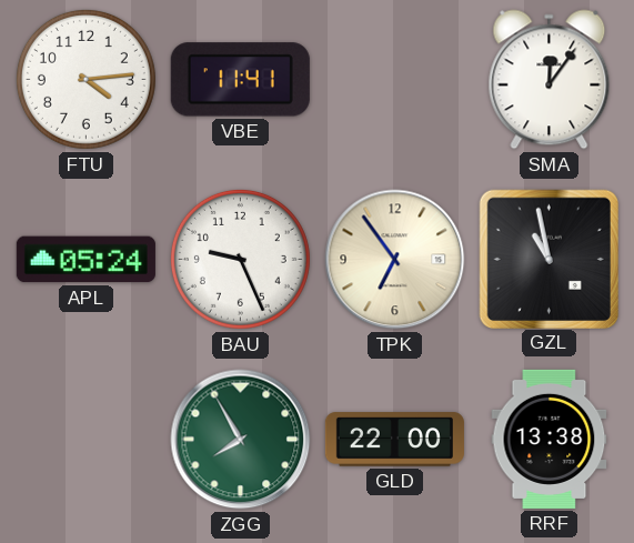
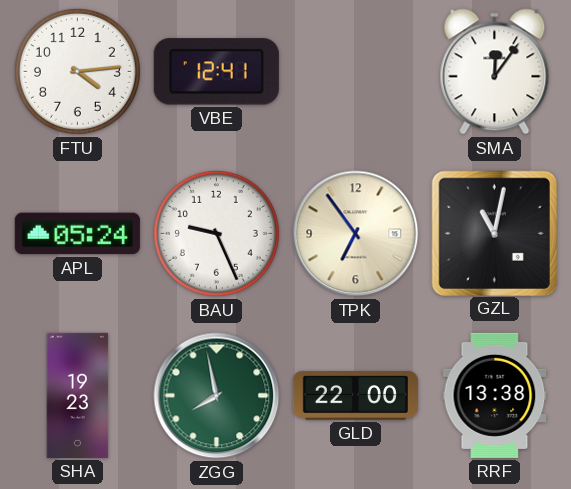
VBE: 11:41 -> 12:41
GZL: 10:58 -> 11:02
SHA: none -> 19:23
ZGG: 7:55 -> 7:58
